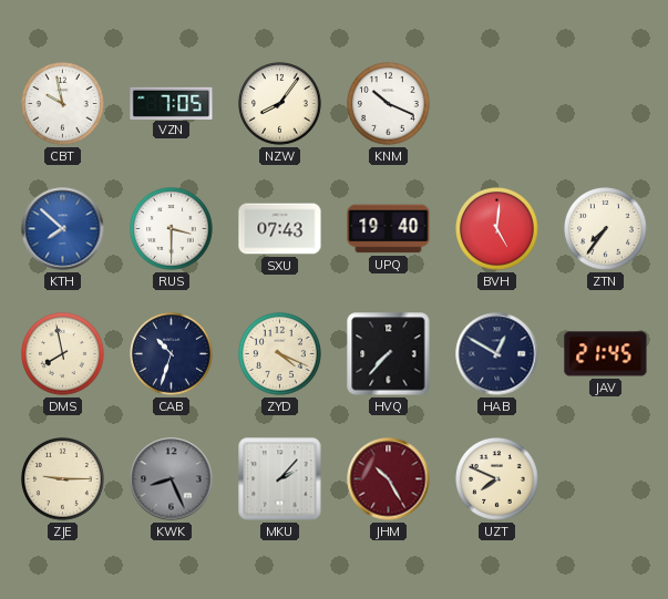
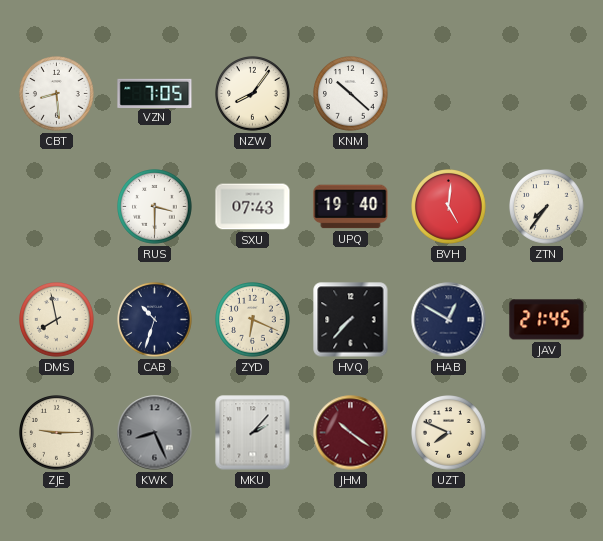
CBT: 9:58 -> 8:29
KNM: 10:19 -> 10:22
KTH: 7:52 -> none
ZYD: 4:19 -> 6:19
JHM: 10:25 -> 10:21
